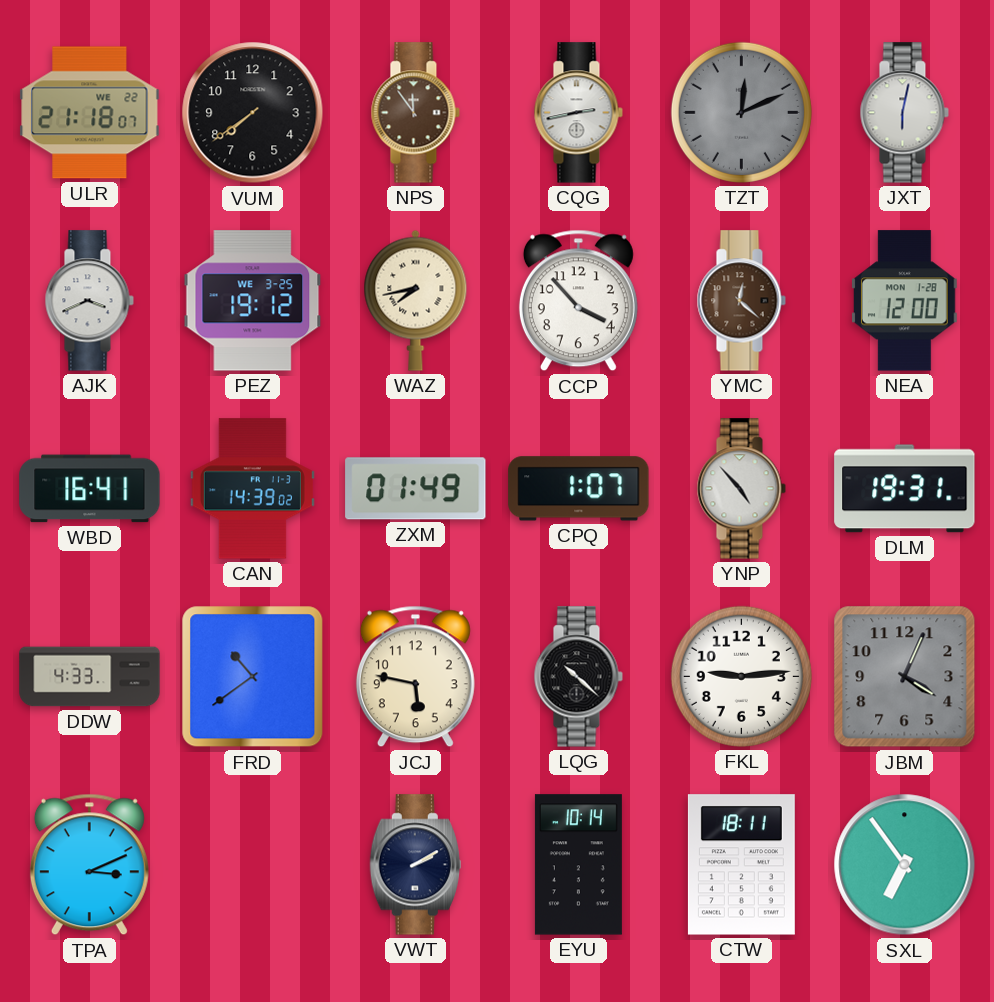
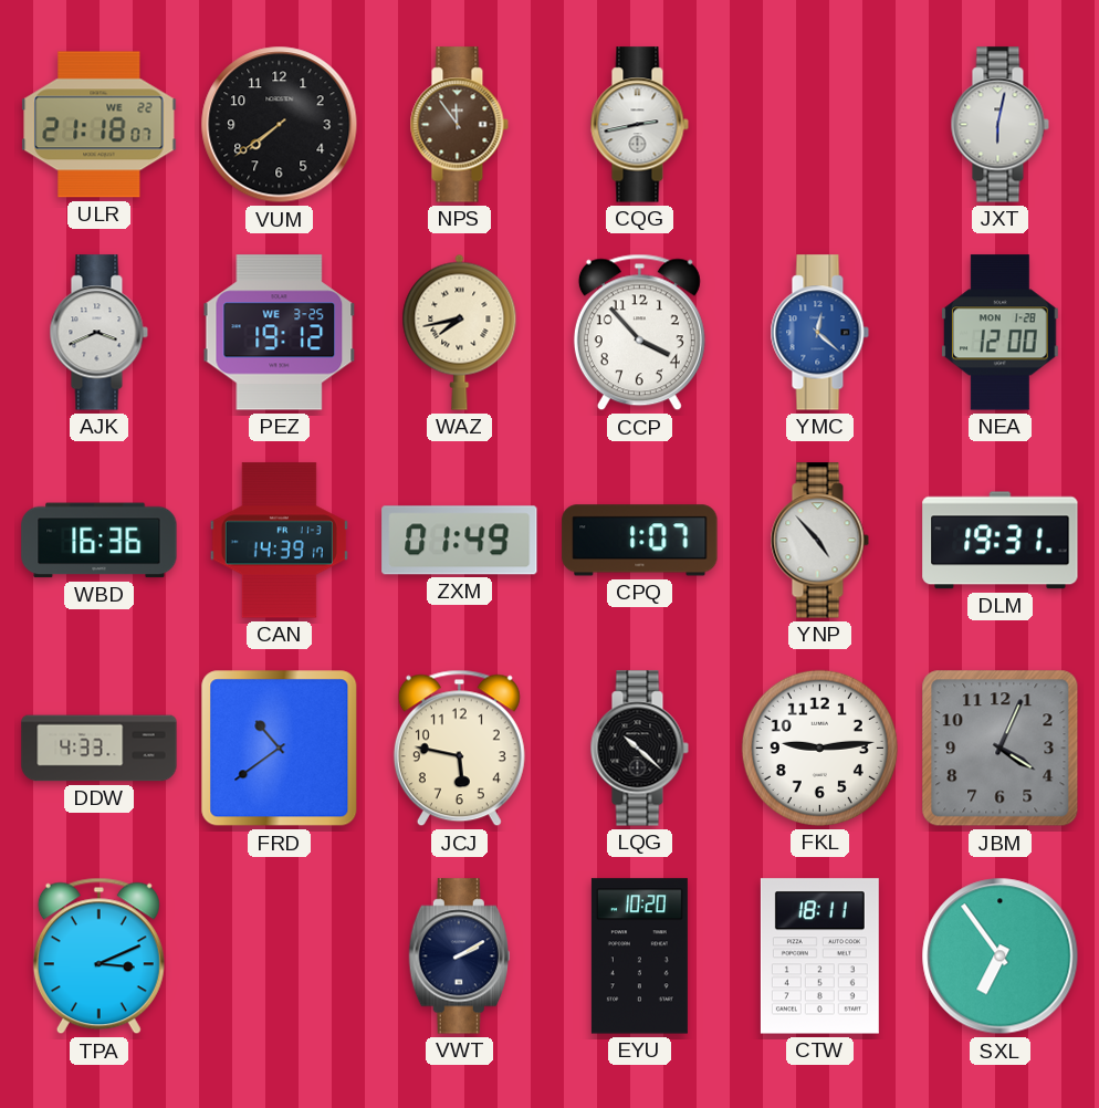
TZT: 12:11 -> none
YMC dial: brown -> blue
WBD: 16:41 -> 16:36
CAN: 14:39:02 -> 14:39:17
EYU: 10:14 -> 10:20
